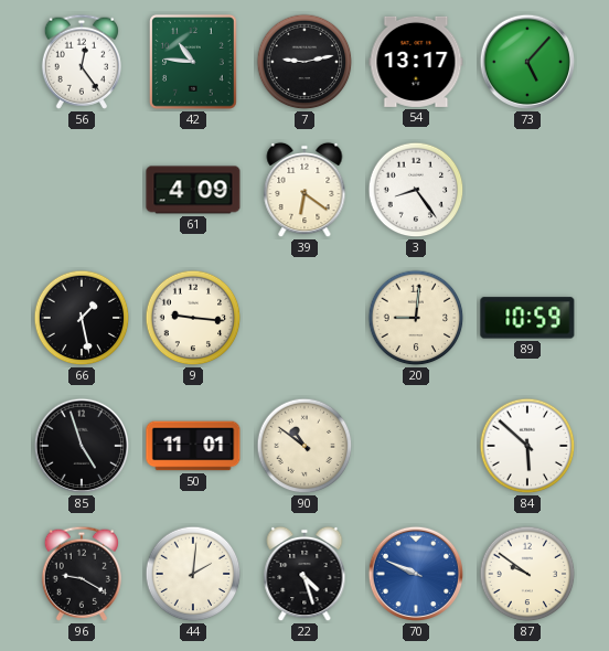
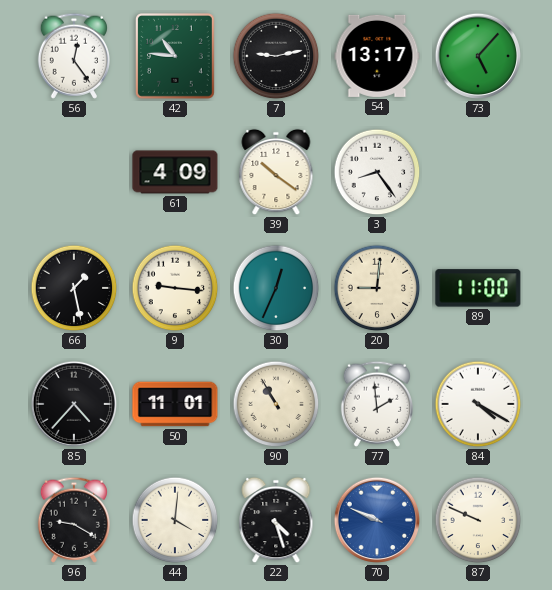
39: 6:21 -> 10:21
30: none -> 12:34
89: 10:59 -> 11:00
85: 4:57 -> 4:37
90: 10:51 -> 10:55
77: none -> 1:59
84: 5:52 -> 4:20
44: 2:01 -> 4:01
87: 9:51 -> 9:49
